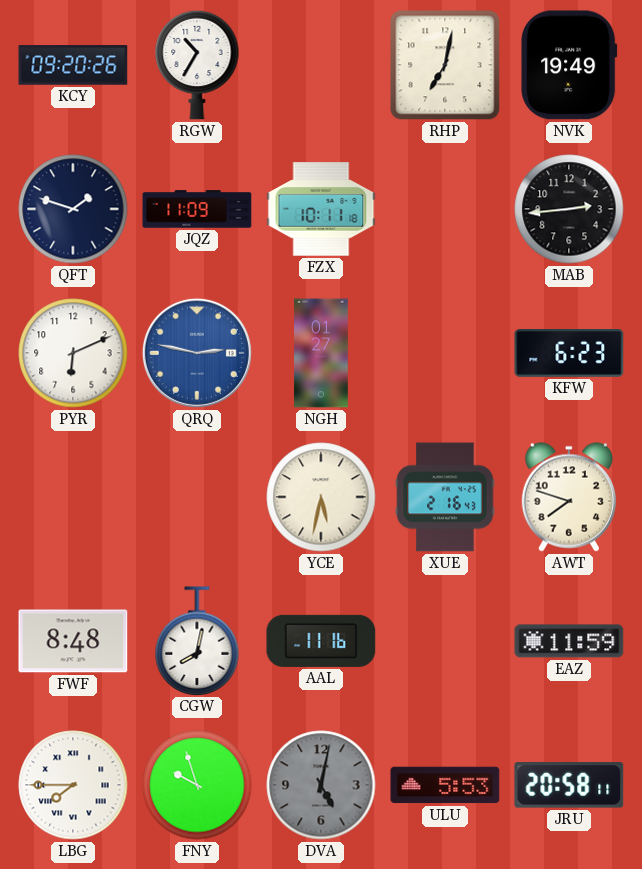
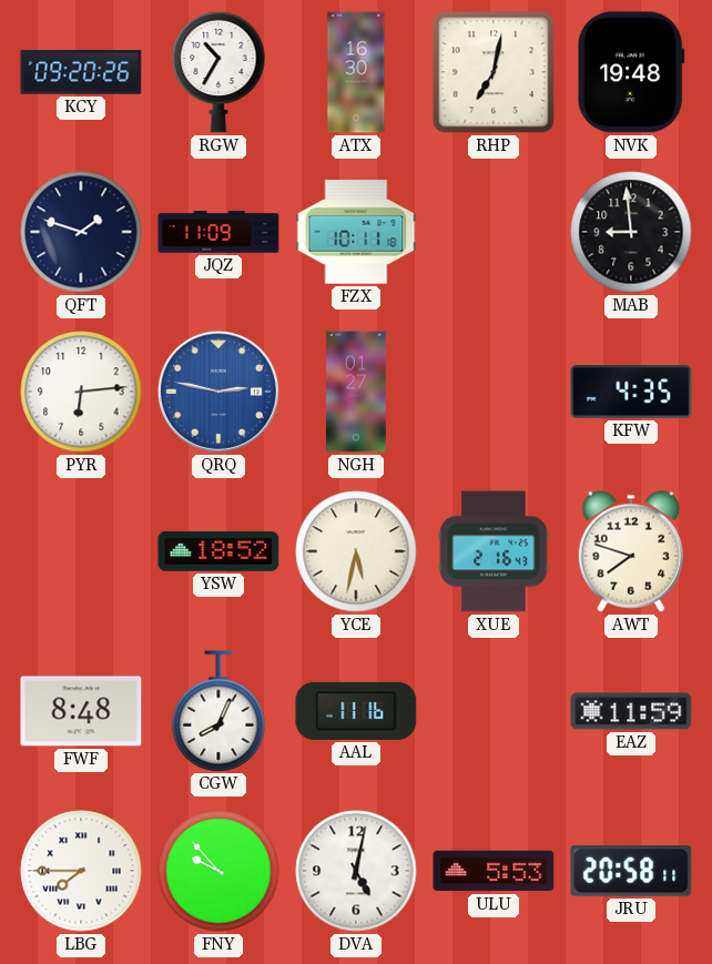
ATX: none -> 16:30
NVK: 19:49 -> 19:48
MAB: 2:44 -> 8:59
PYR: 6:11 -> 6:14
KFW: 6:23 -> 4:35
YSW: none -> 18:52
CGW: 8:02 -> 8:04
FNY: 9:57 -> 9:53
DVA dial: grey -> white
